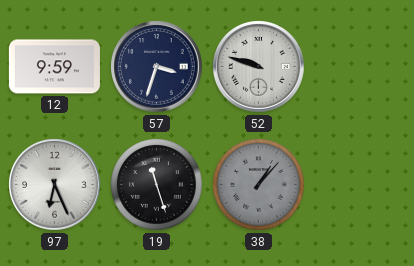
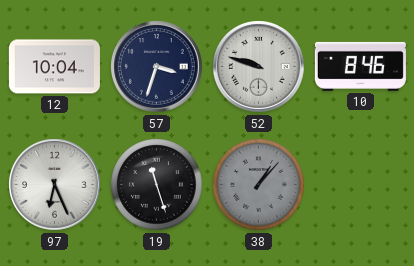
12: 9:59 -> 10:04
10: none -> 8:46
